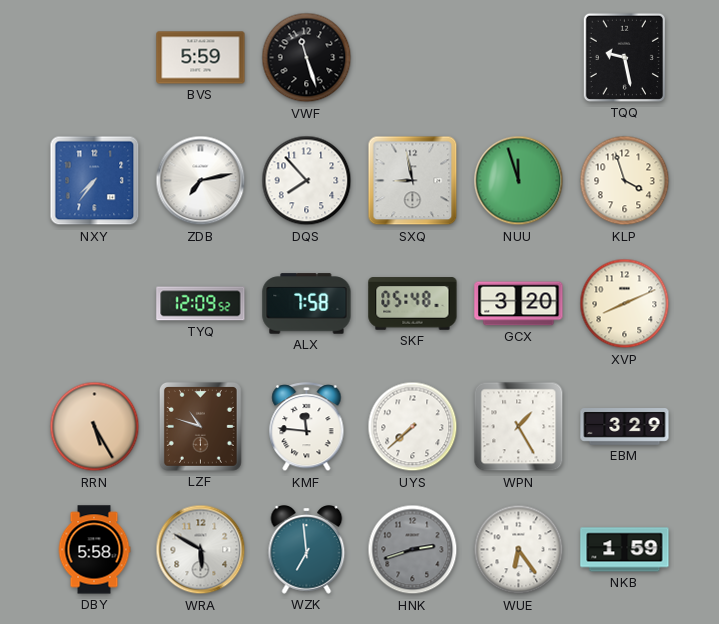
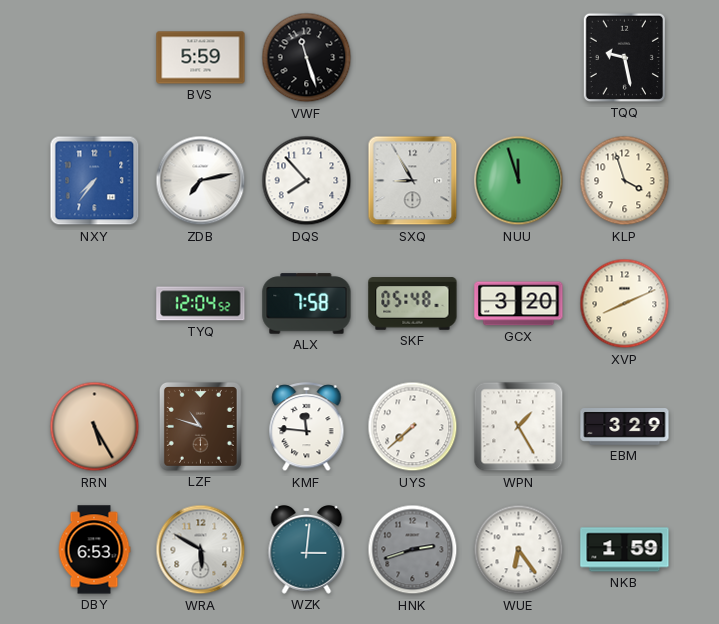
SXQ: 8:58 -> 8:55
TYQ: 12:09 -> 12:04
DBY: 5:58 -> 6:53
WZK: 6:59 -> 3:01
